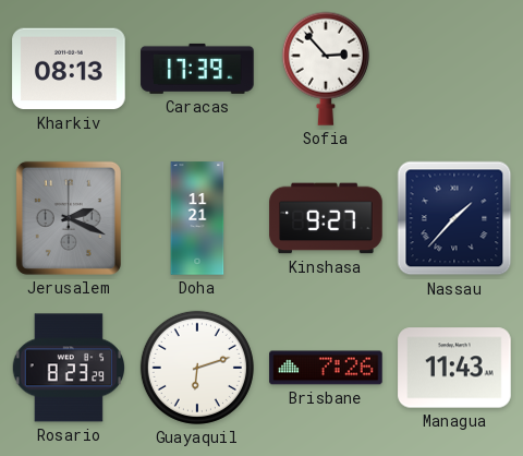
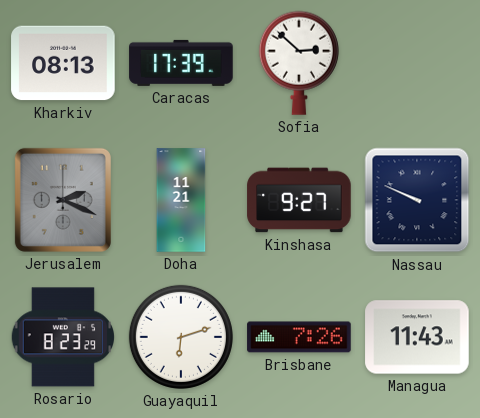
Sofia: 2:53 -> 2:52
Nassau: 1:37 -> 9:49
